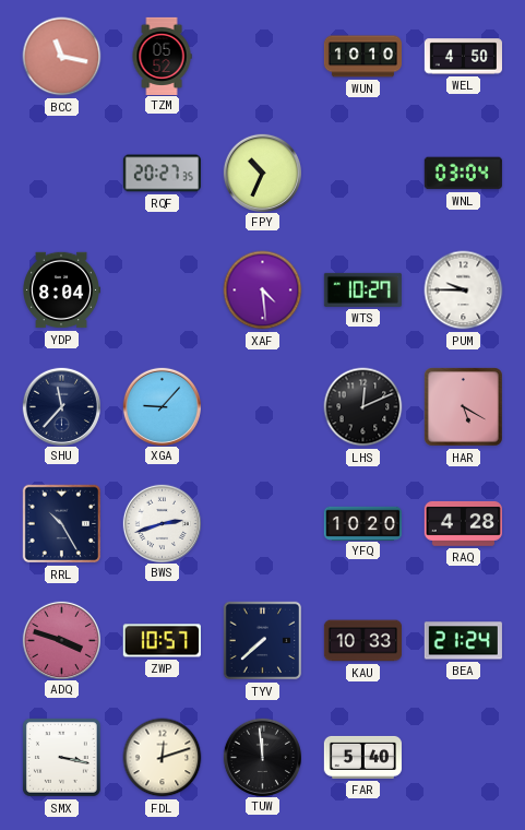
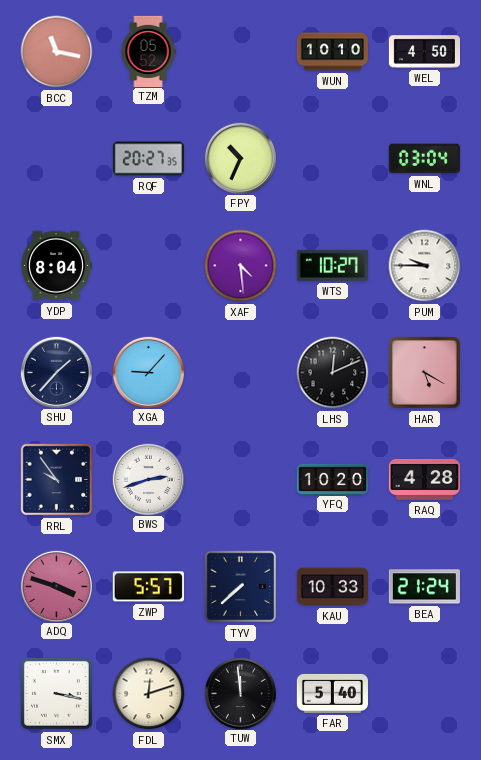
SHU: 11:37 -> 1:37
RRL: 10:25 -> 9:54
ZWP: 10:57 -> 5:57
